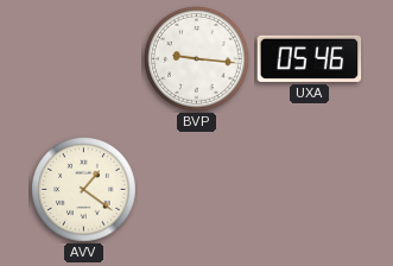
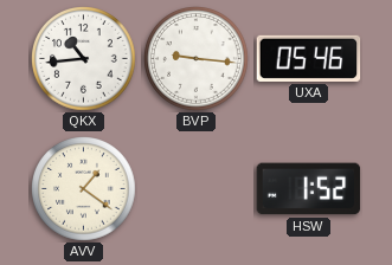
QKX: none -> 10:44
HSW: none -> 1:52
